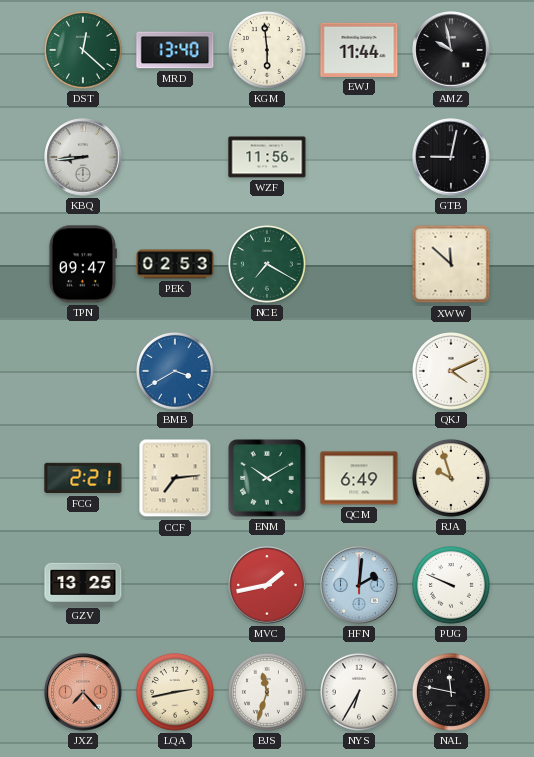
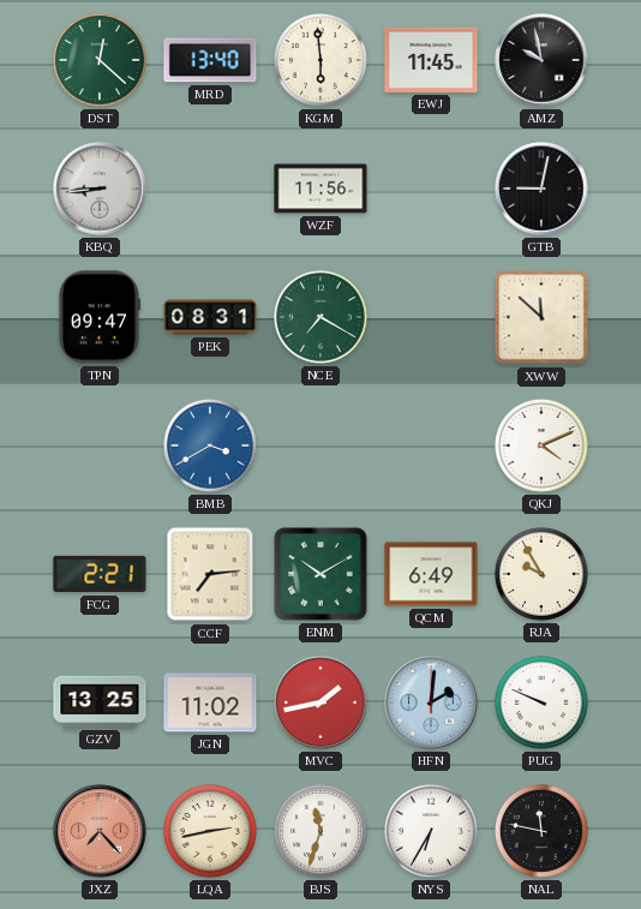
EWJ: 11:44 -> 11:45
PEK: 02:53 -> 08:31
RJA: 9:57 -> 9:55
JGN: none -> 11:02
